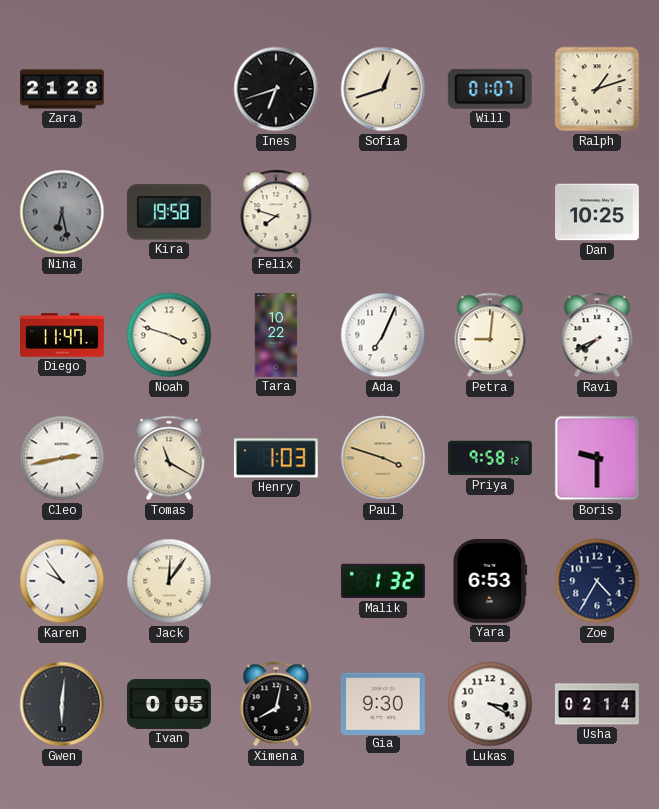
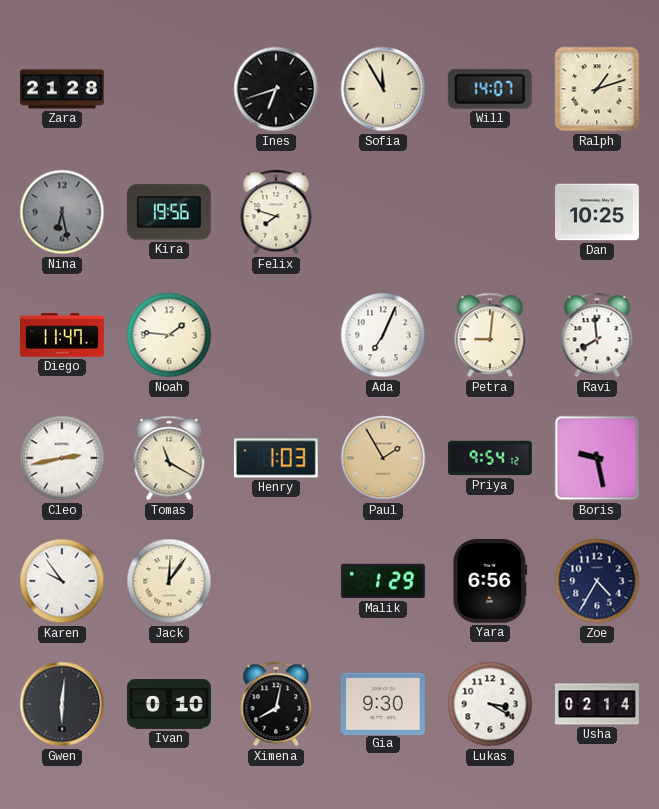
Sofia: 12:42 -> 11:55
Will: 01:07 -> 14:07
Kira: 19:58 -> 19:56
Noah: 3:48 -> 1:46
Tara: 10:22 -> none
Ravi: 7:41 -> 7:59
Paul: 3:48 -> 1:55
Priya: 9:58 -> 9:54
Boris: 9:30 -> 9:28
Malik: 1:32 -> 1:29
Yara: 6:53 -> 6:56
Ivan: 0:05 -> 0:10
